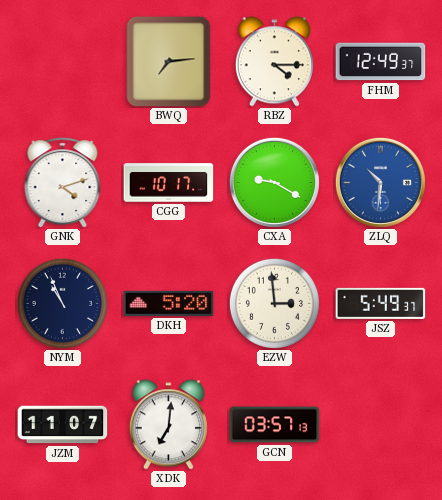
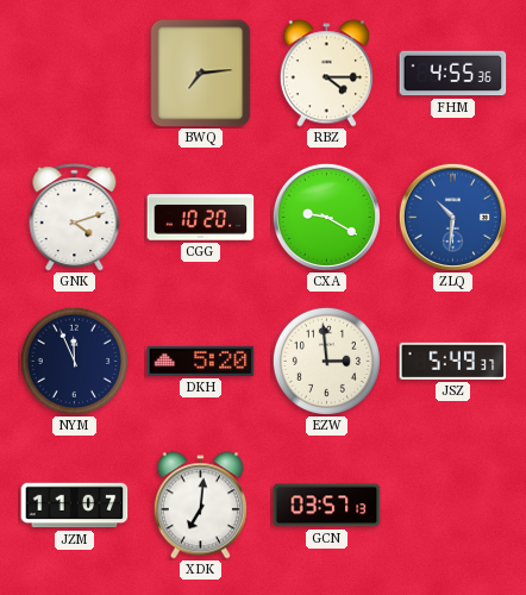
FHM: 12:49 -> 4:55
CGG: 10:17 -> 10:20
NYM: 10:56 -> 11:56
